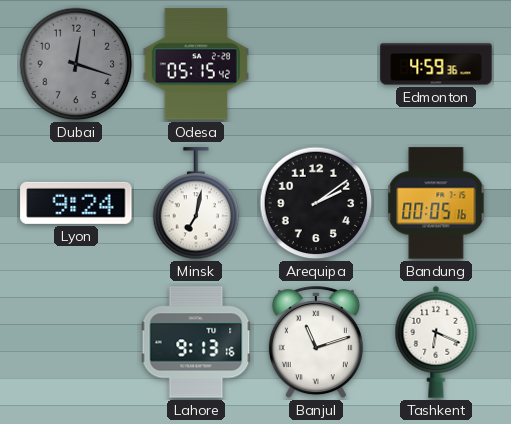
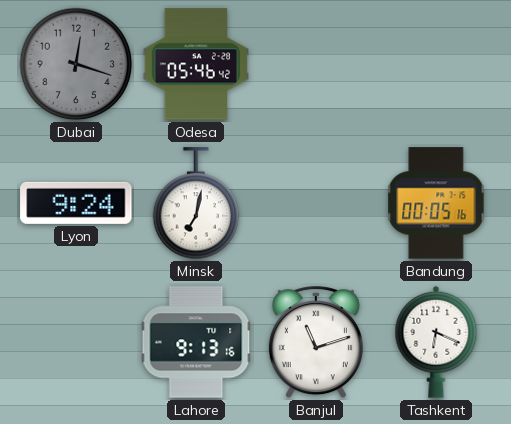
Odesa: 05:15 -> 05:46
Edmonton: 4:59 -> none
Arequipa: 2:09 -> none
